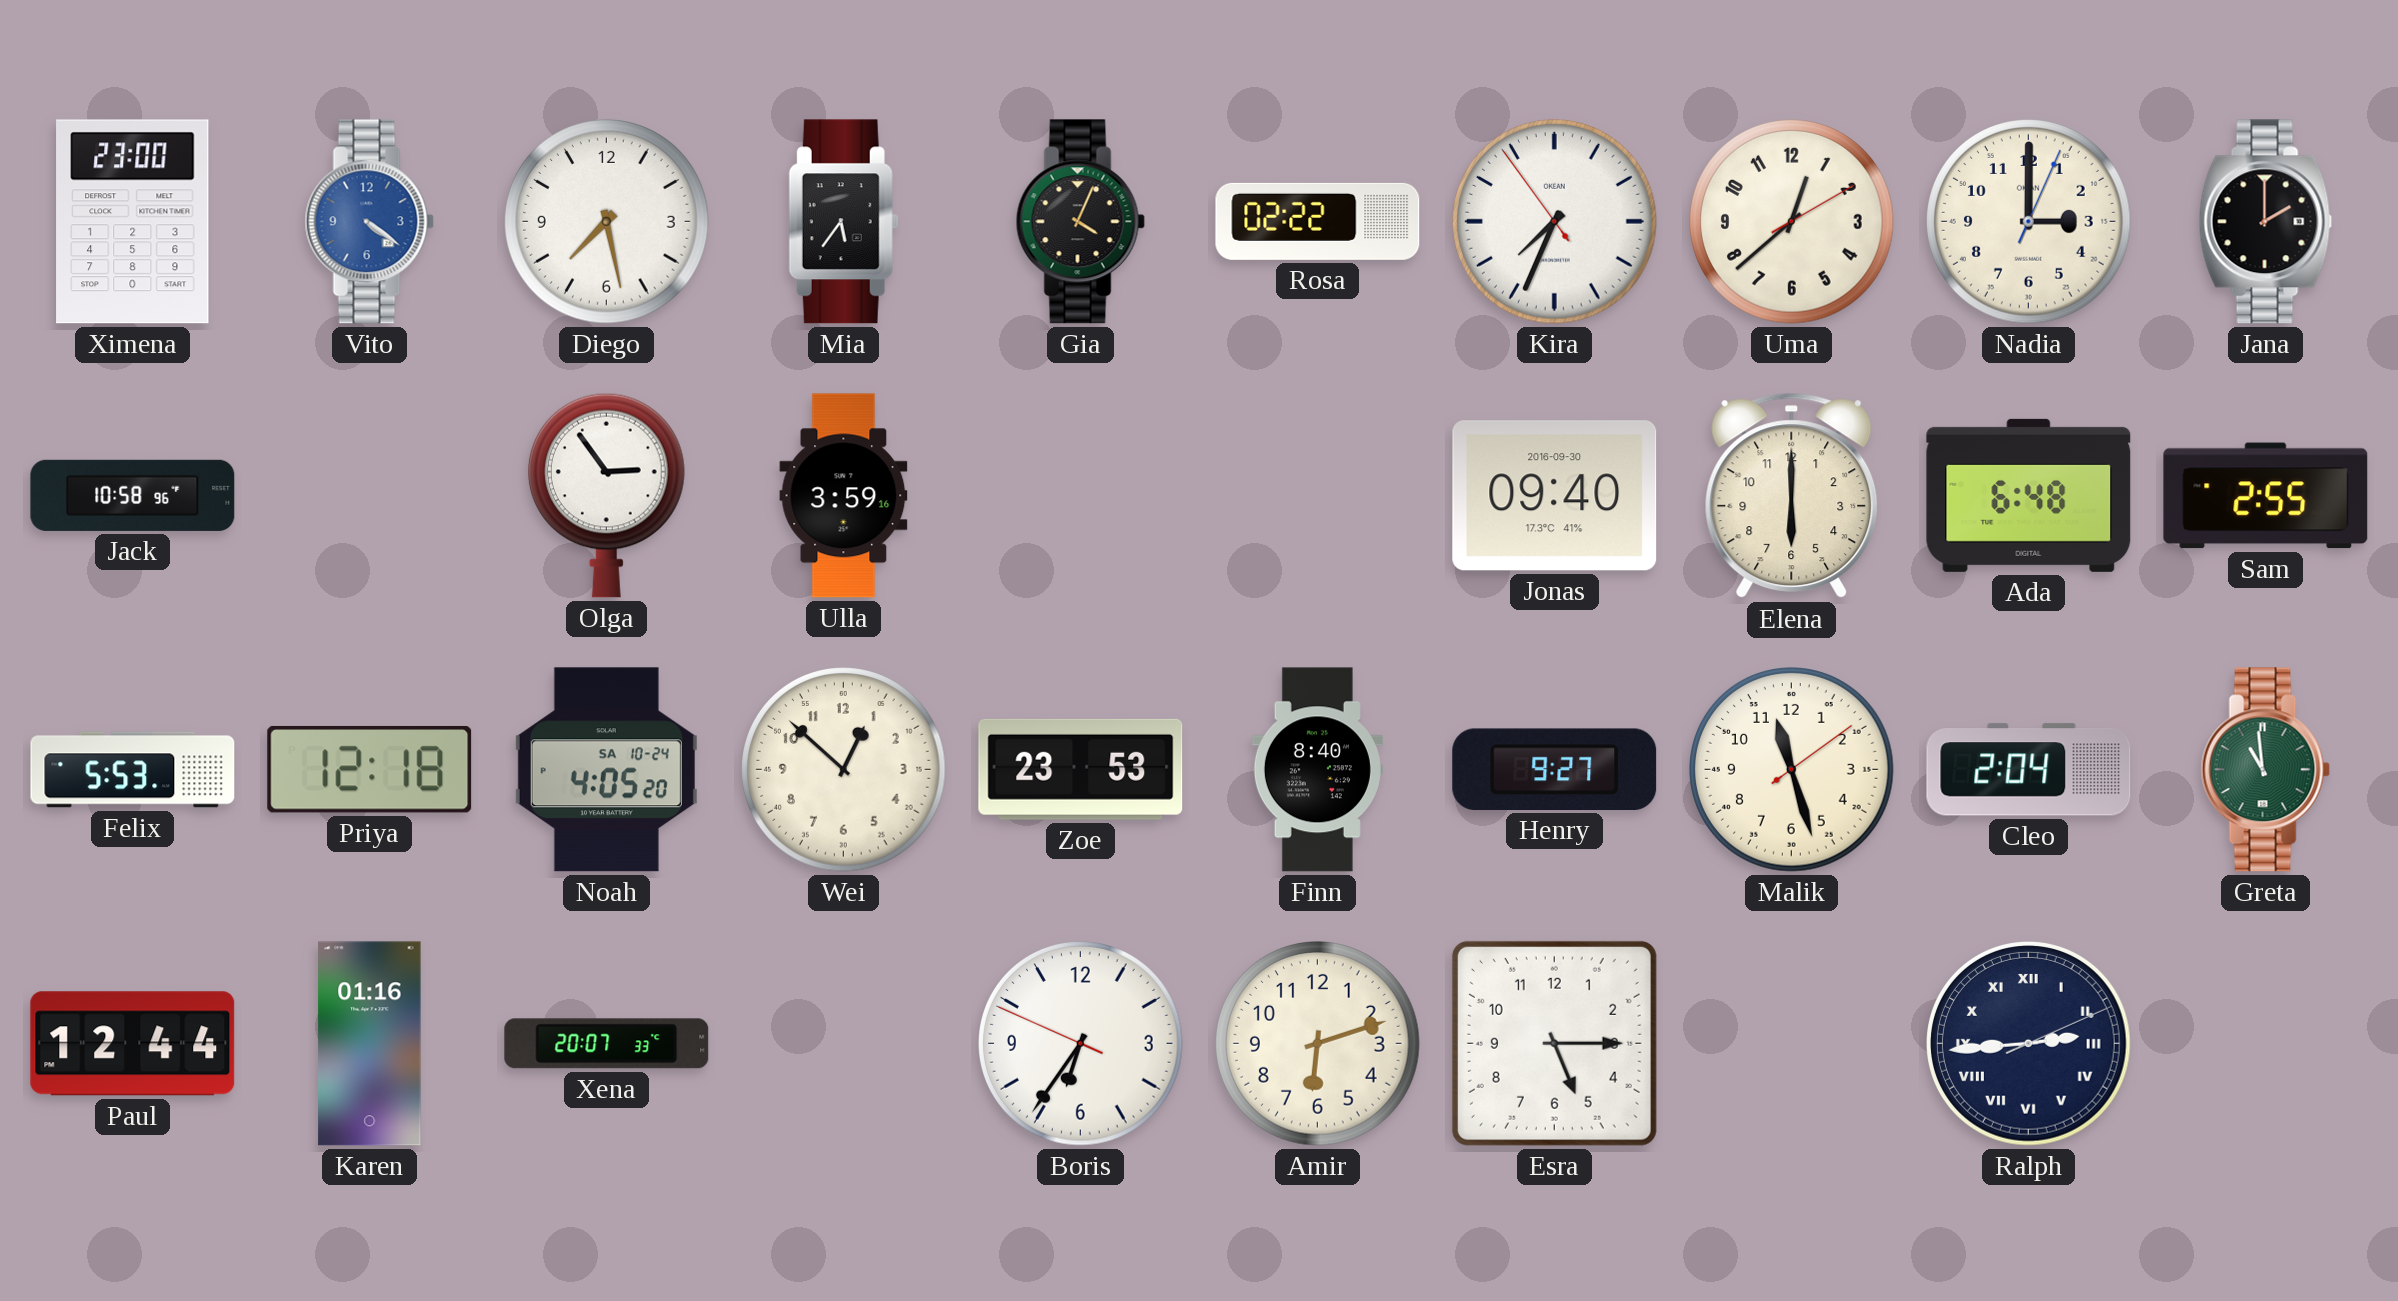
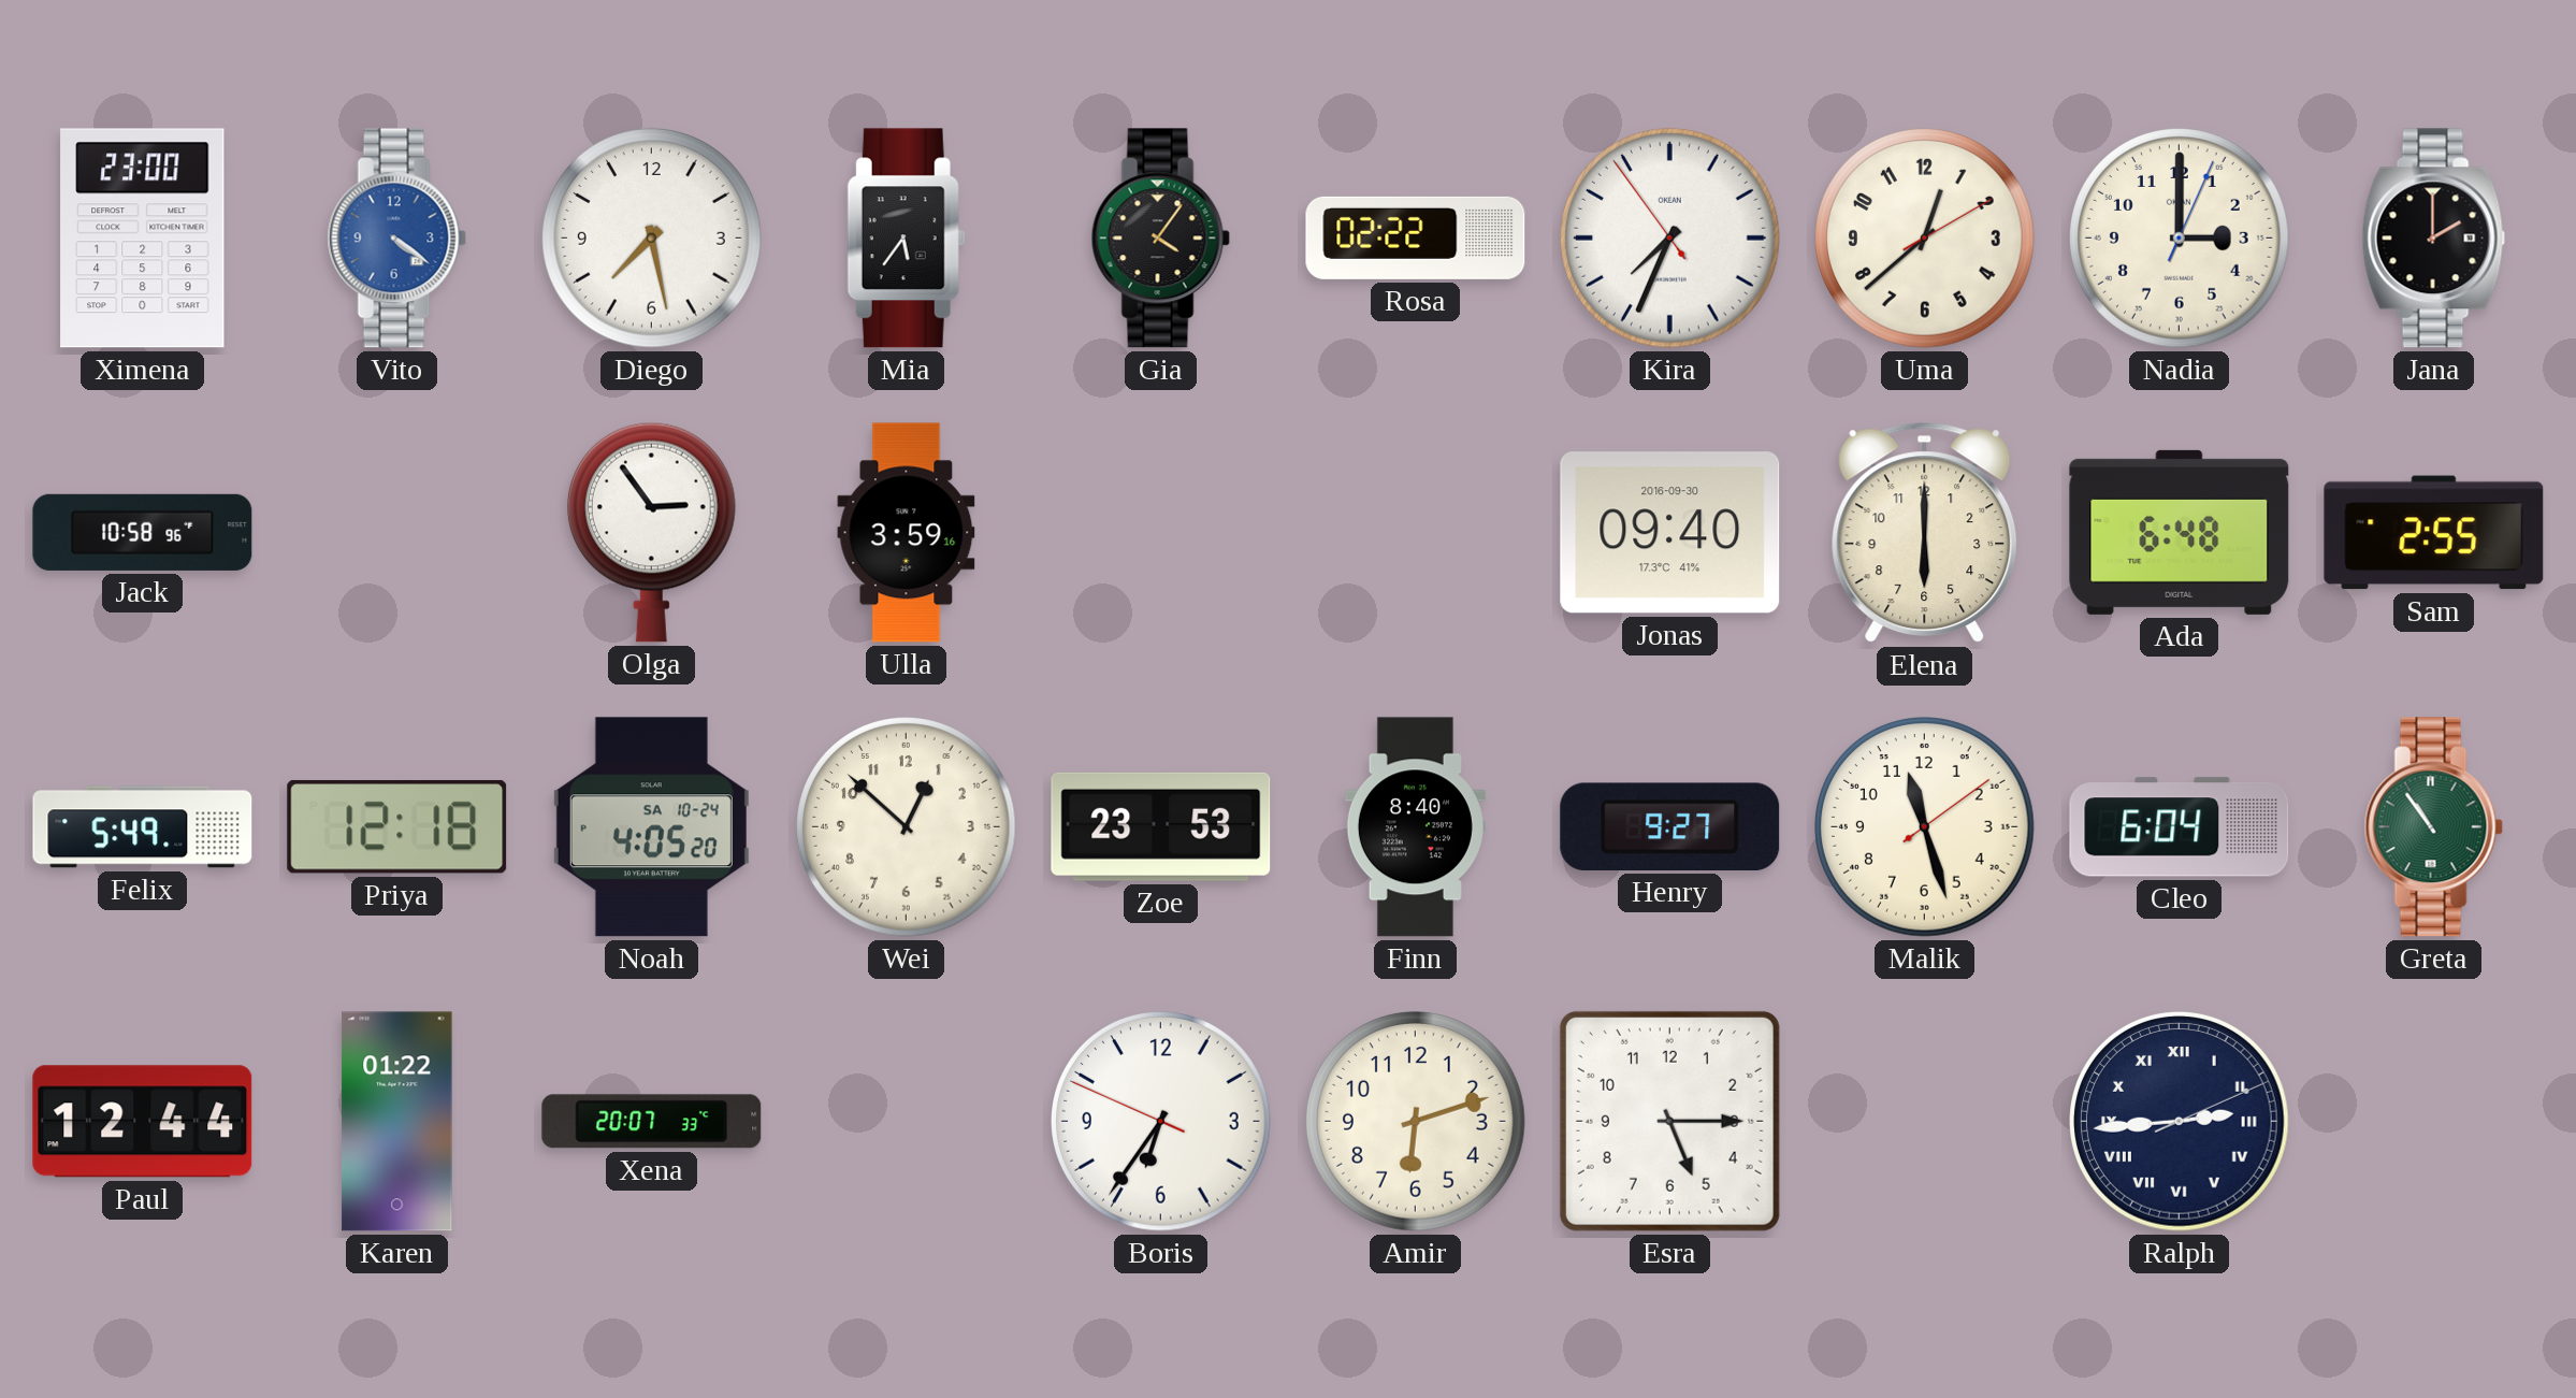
Gia: 4:04 -> 4:06
Felix: 5:53 -> 5:49
Cleo: 2:04 -> 6:04
Greta: 10:59 -> 10:54
Karen: 01:16 -> 01:22
